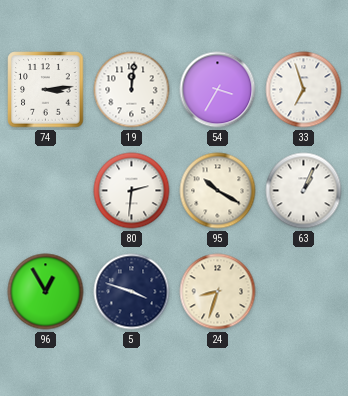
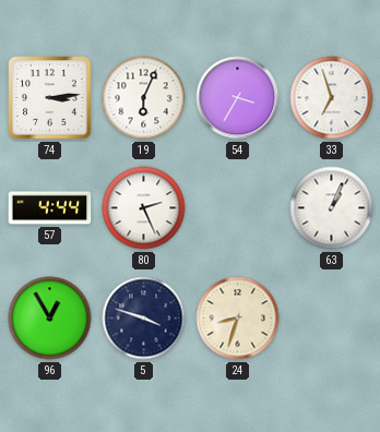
19: 12:01 -> 6:04
57: none -> 4:44
80: 2:31 -> 2:26
95: 10:20 -> none
